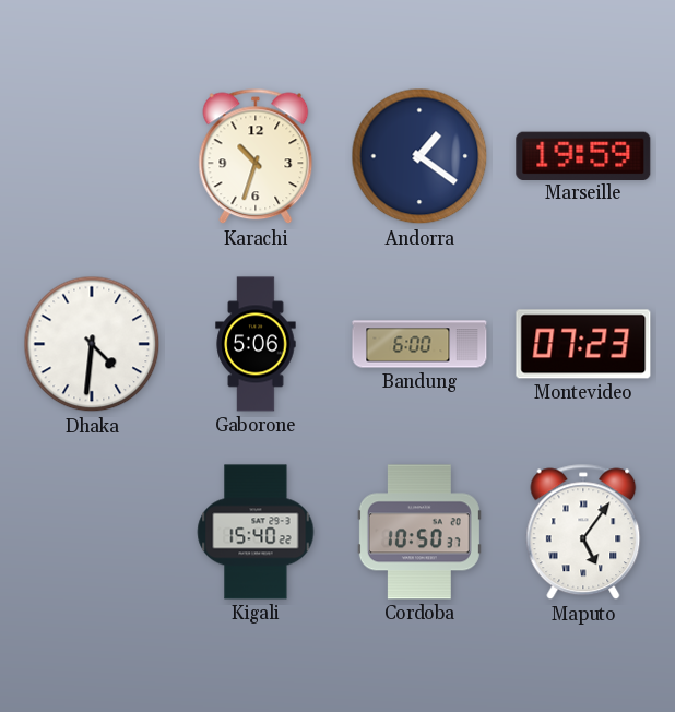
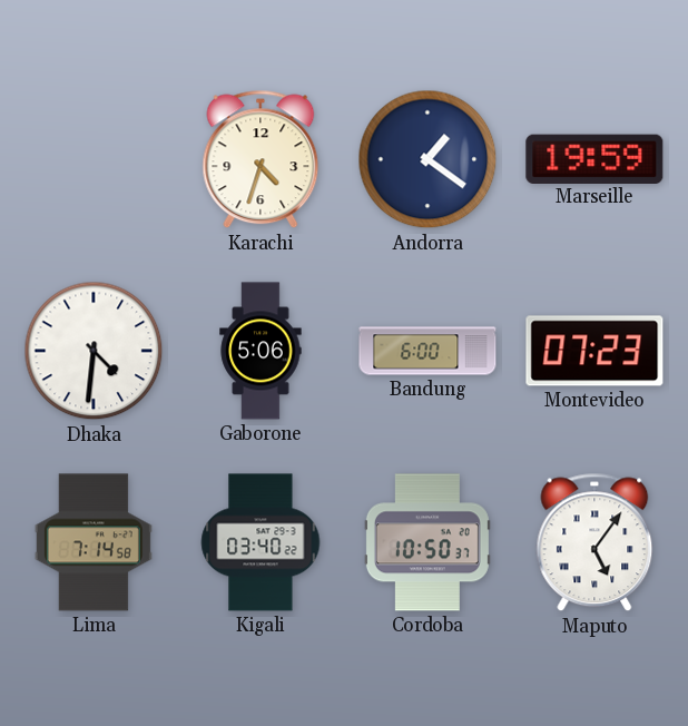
Karachi: 10:33 -> 4:33
Lima: none -> 7:14
Kigali: 15:40 -> 03:40
